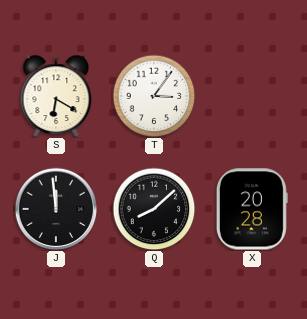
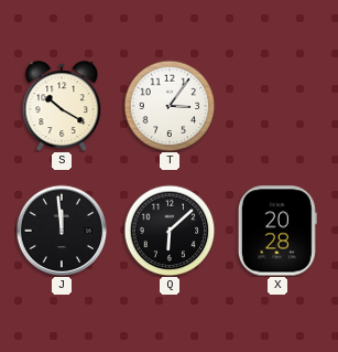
S: 6:20 -> 10:20
Q: 8:08 -> 6:08
